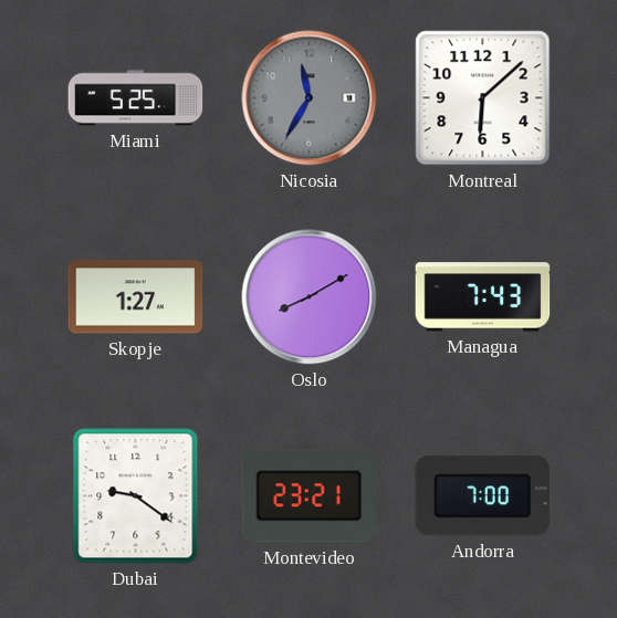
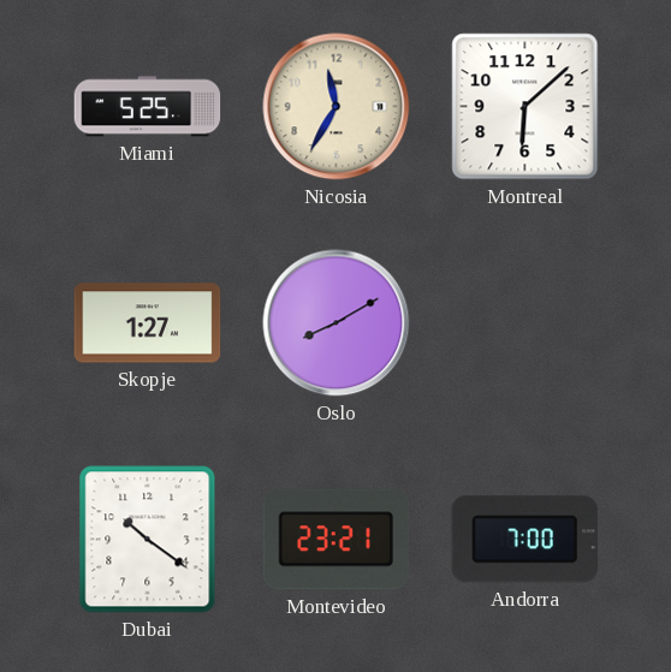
Nicosia dial: grey -> cream
Managua: 7:43 -> none
Dubai: 9:21 -> 10:21
